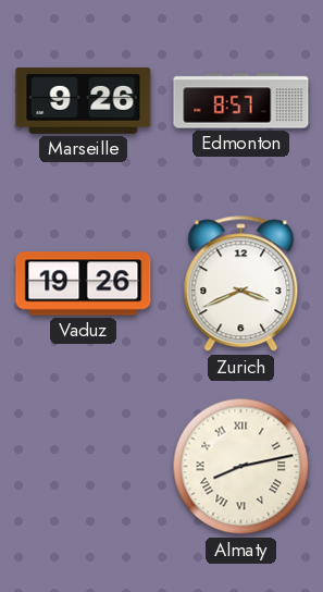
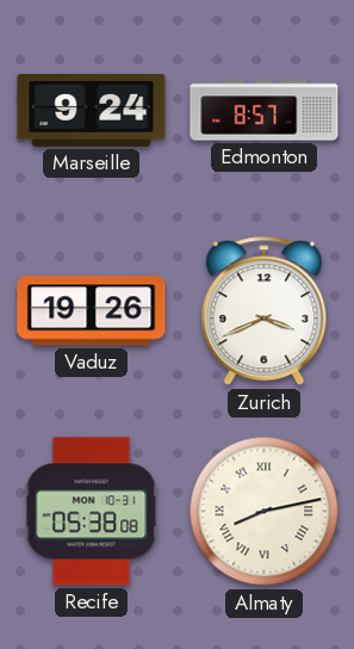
Marseille: 9:26 -> 9:24
Recife: none -> 05:38
